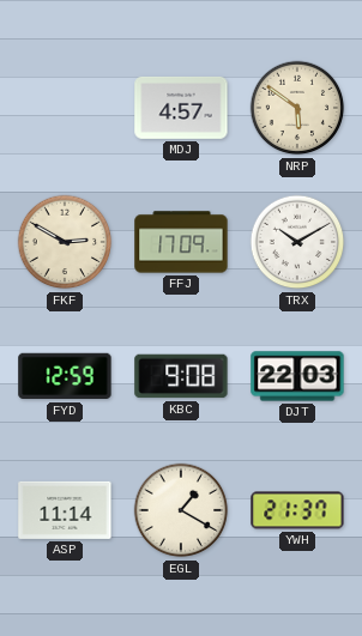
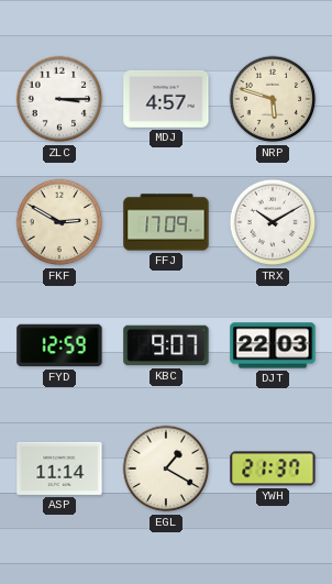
ZLC: none -> 3:15
NRP: 5:51 -> 5:48
KBC: 9:08 -> 9:07
